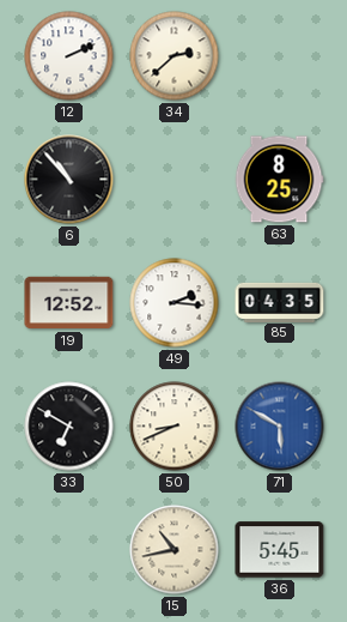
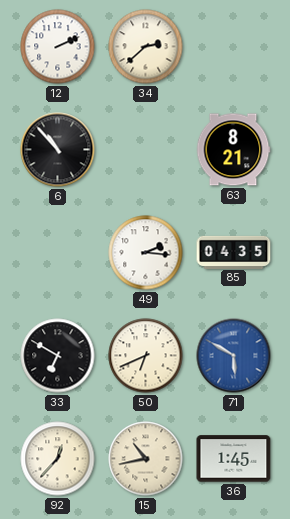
63: 8:25 -> 8:21
19: 12:52 -> none
50: 8:41 -> 6:41
92: none -> 12:37
36: 5:45 -> 1:45
